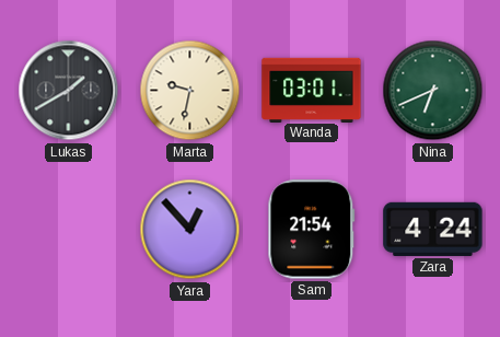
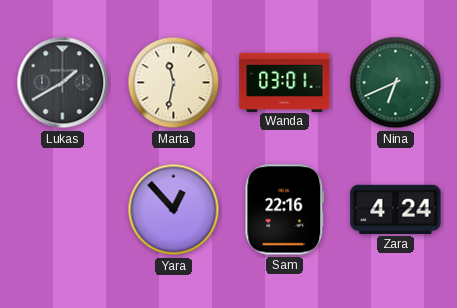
Marta: 9:32 -> 11:32
Sam: 21:54 -> 22:16
